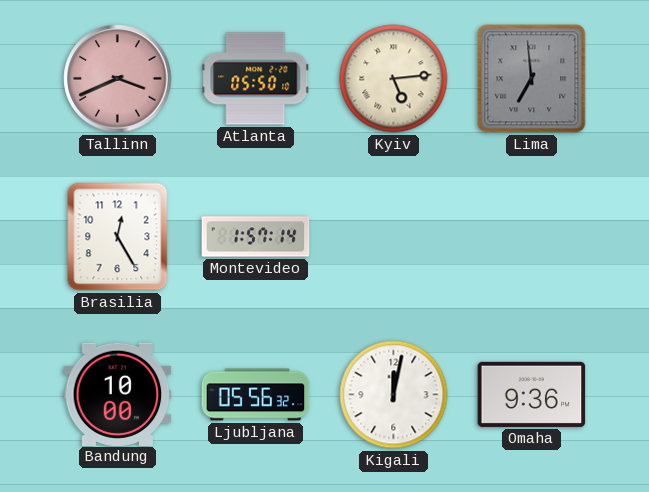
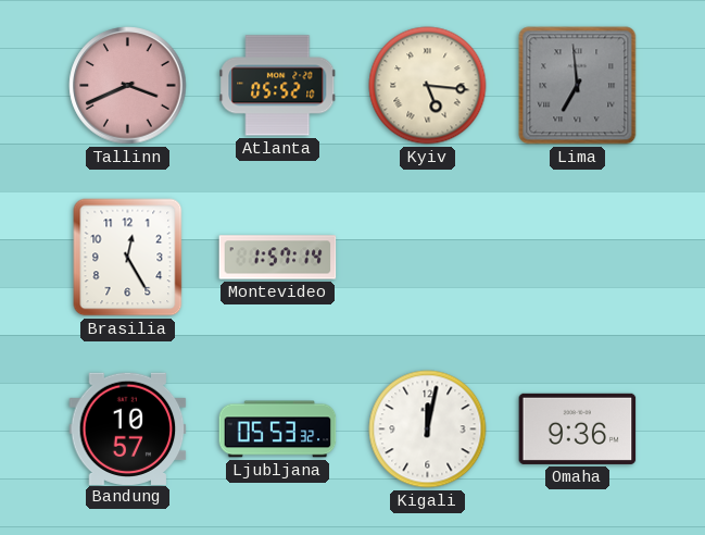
Atlanta: 05:50 -> 05:52
Kyiv: 5:14 -> 5:16
Bandung: 10:00 -> 10:57
Ljubljana: 05:56 -> 05:53
